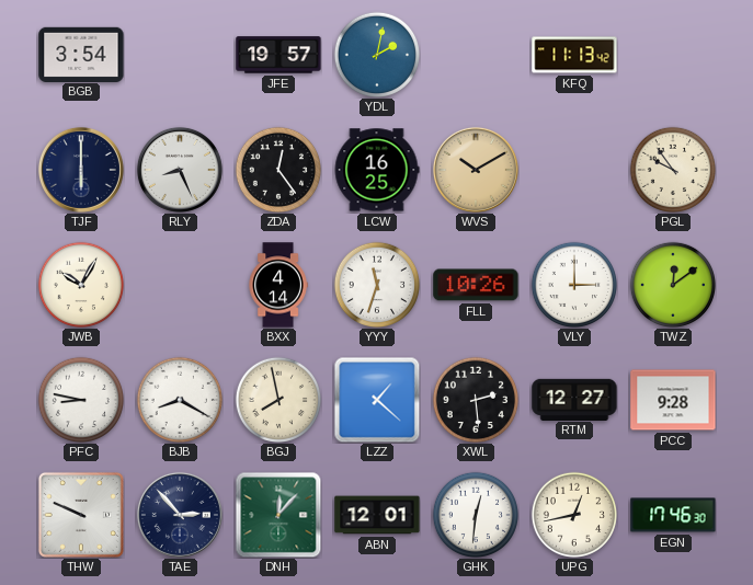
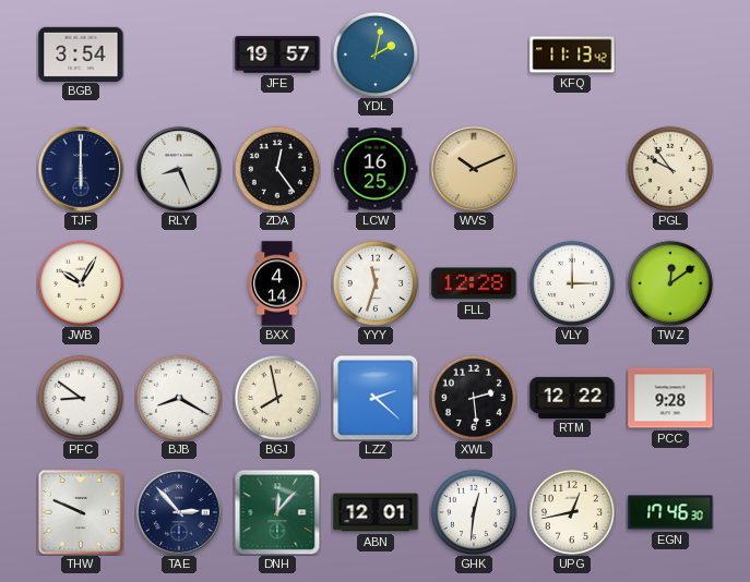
WVS: 10:10 -> 10:11
FLL: 10:26 -> 12:28
PFC: 8:47 -> 8:51
LZZ: 1:22 -> 2:22
RTM: 12:27 -> 12:22
